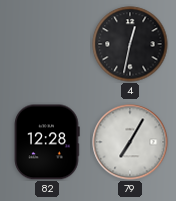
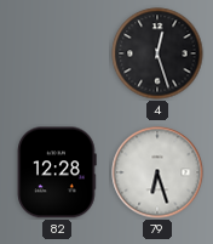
4: 12:32 -> 12:27
79: 7:05 -> 6:27
